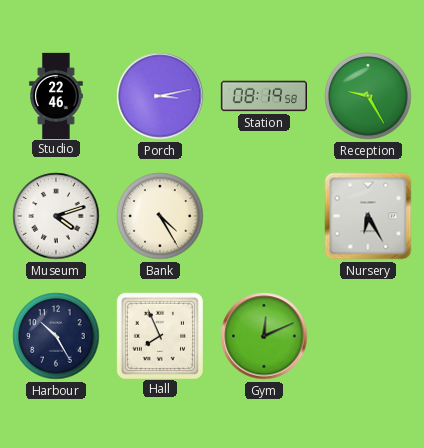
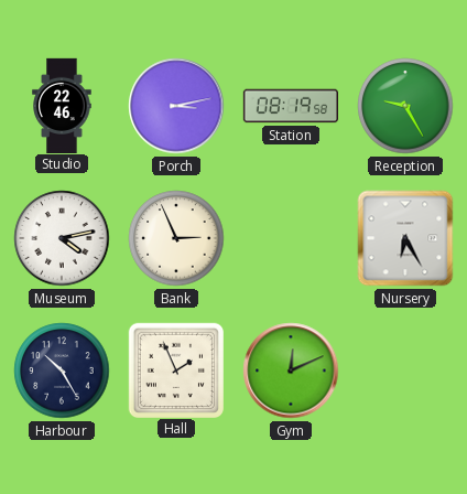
Museum: 4:12 -> 4:13
Bank: 4:25 -> 2:56
Hall: 7:56 -> 1:56
